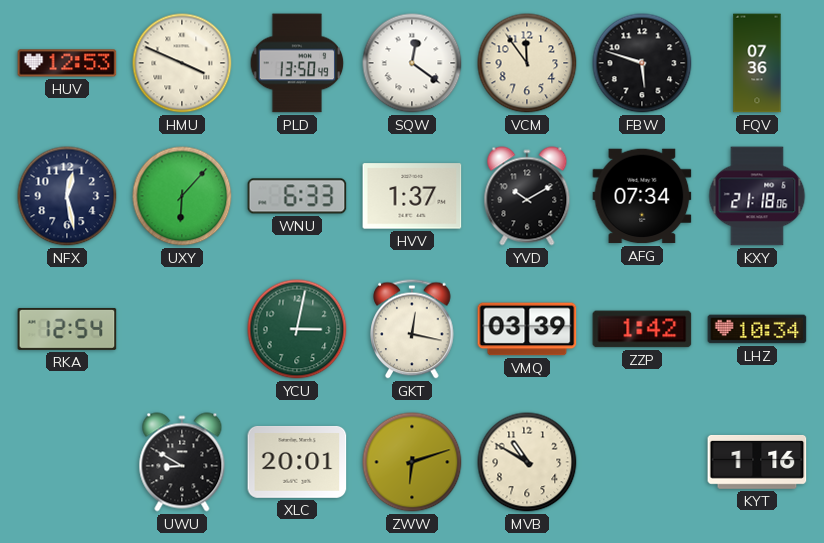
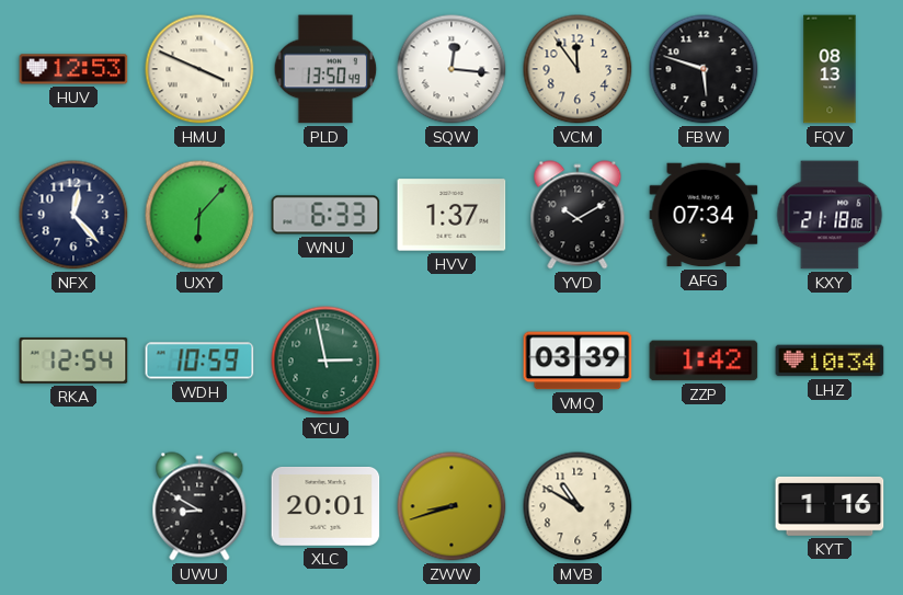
SQW: 12:21 -> 12:16
FQV: 07:36 -> 08:13
NFX: 12:28 -> 12:23
WDH: none -> 10:59
YCU: 3:02 -> 2:58
GKT: 12:17 -> none
ZWW: 6:12 -> 8:42
